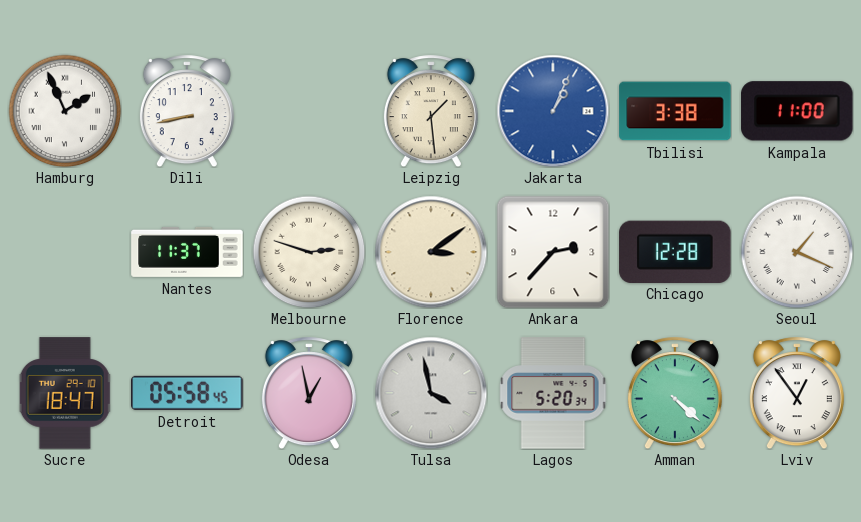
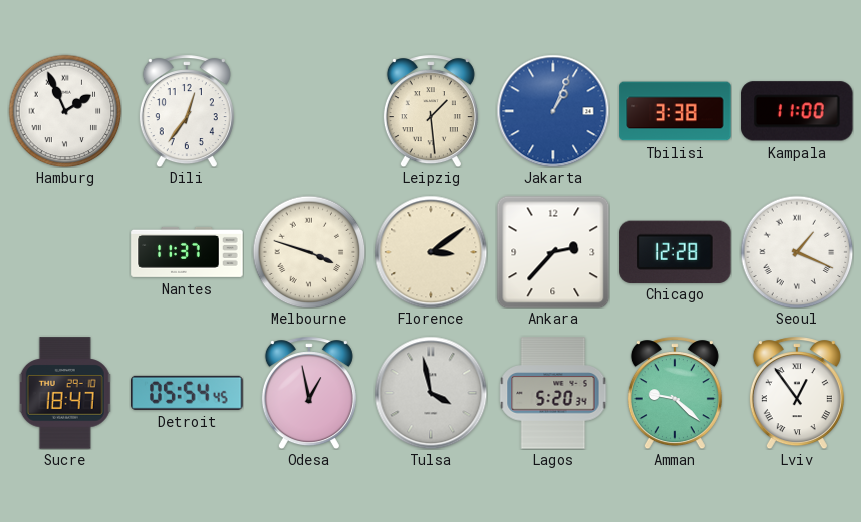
Dili: 8:43 -> 12:36
Melbourne: 2:48 -> 3:48
Detroit: 05:58 -> 05:54
Amman: 4:22 -> 9:22
